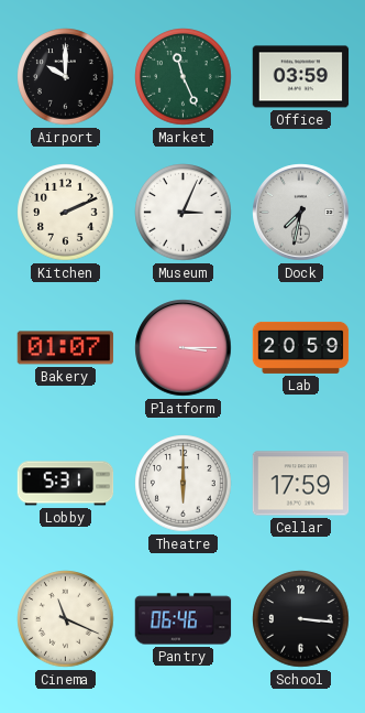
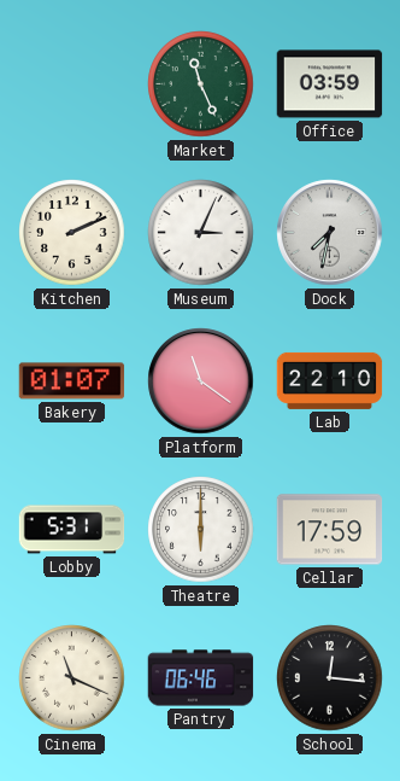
Airport: 10:00 -> none
Platform: 3:15 -> 11:21
Lab: 20:59 -> 22:10
School: 3:16 -> 12:16
